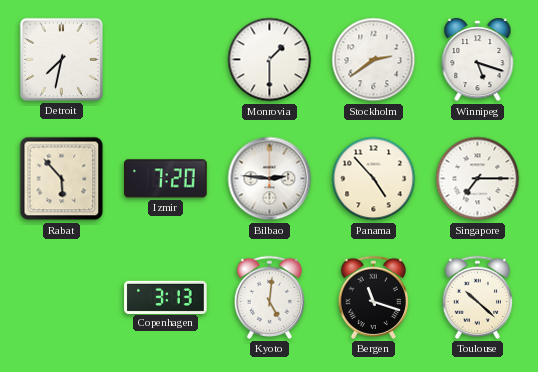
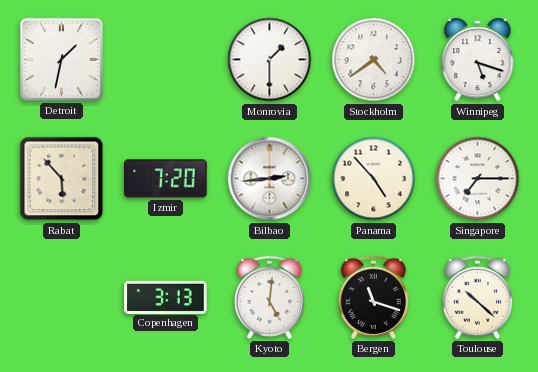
Detroit: 7:32 -> 1:32
Stockholm: 2:39 -> 4:39
Bilbao: 2:46 -> 2:44
